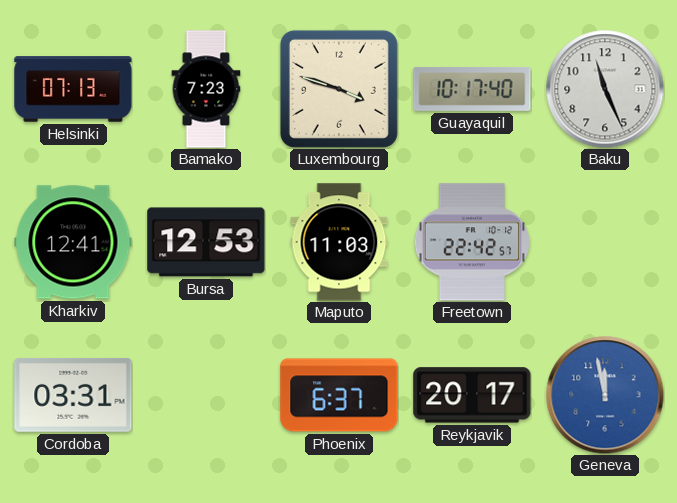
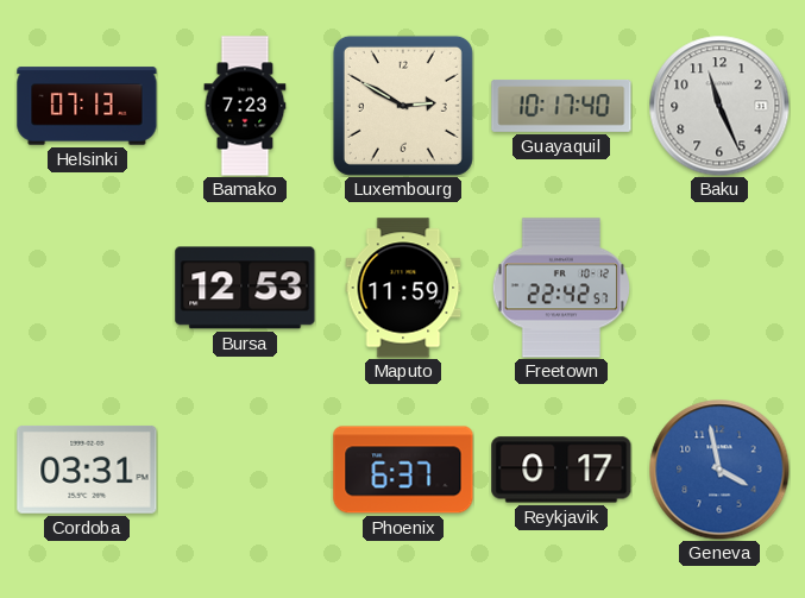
Luxembourg: 3:48 -> 2:50
Kharkiv: 12:41 -> none
Maputo: 11:03 -> 11:59
Reykjavik: 20:17 -> 0:17
Geneva: 11:58 -> 3:58
